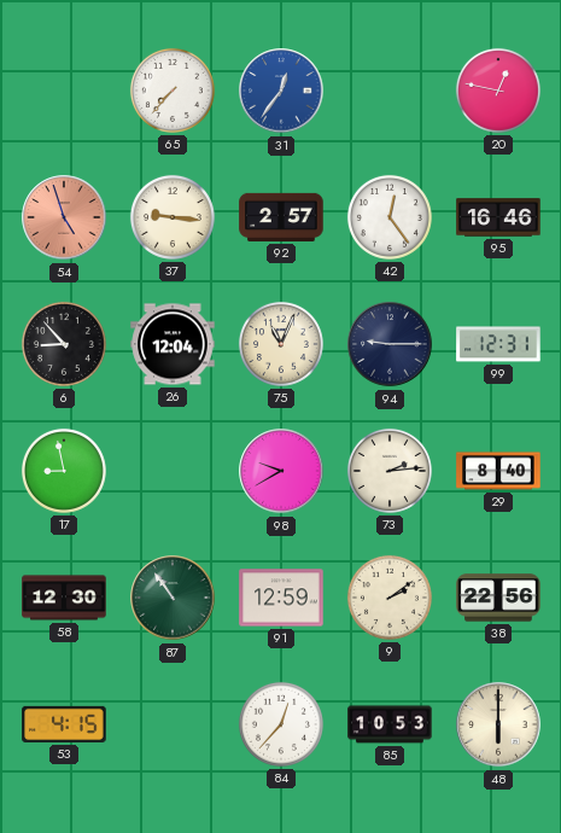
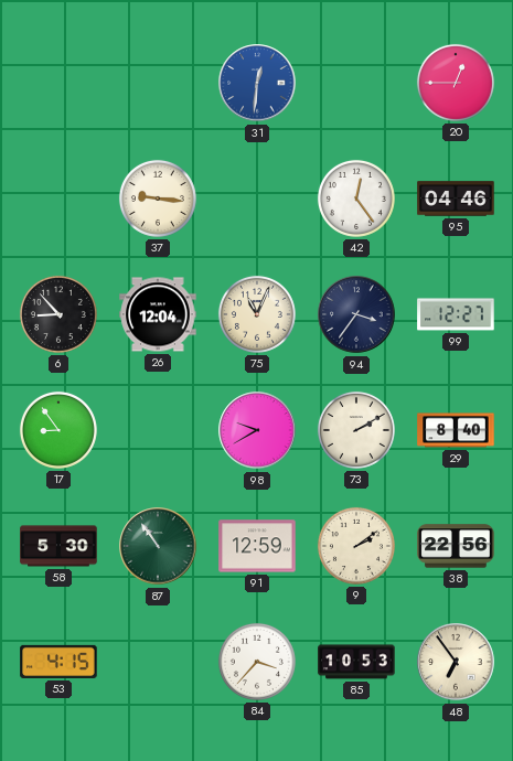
65: 7:37 -> none
31: 12:36 -> 12:31
20: 12:47 -> 12:45
54: 4:57 -> none
92: 2:57 -> none
95: 16:46 -> 04:46
94: 9:15 -> 3:36
99: 12:31 -> 12:27
17: 8:58 -> 8:54
73: 2:14 -> 2:10
58: 12:30 -> 5:30
84: 12:37 -> 3:37
48: 6:00 -> 6:54
